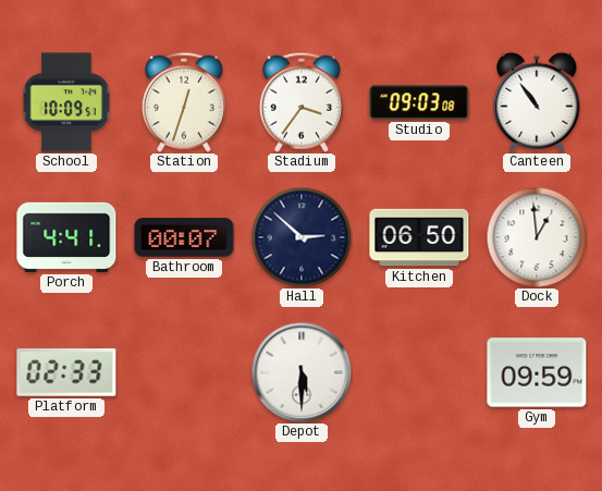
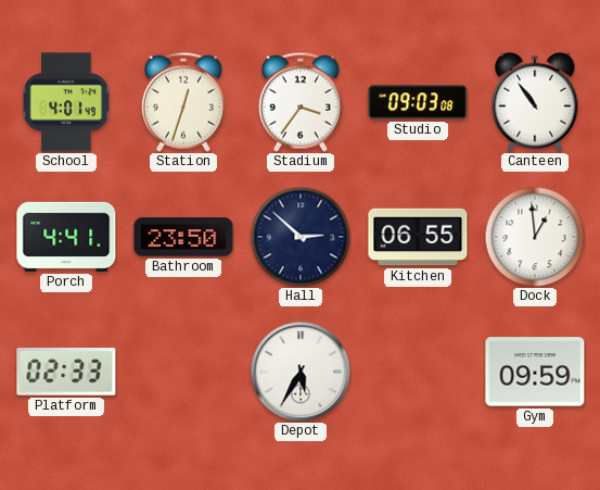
School: 10:09 -> 4:01
Bathroom: 00:07 -> 23:50
Kitchen: 06:50 -> 06:55
Depot: 5:30 -> 5:35
